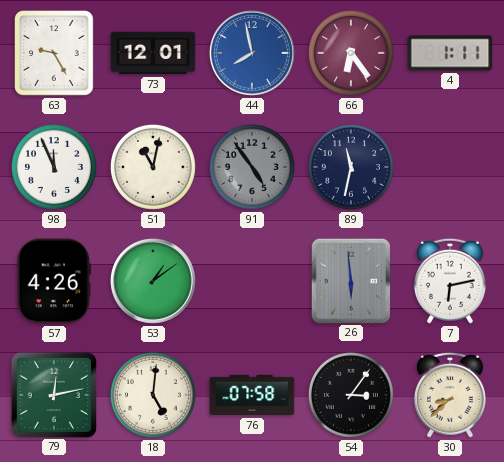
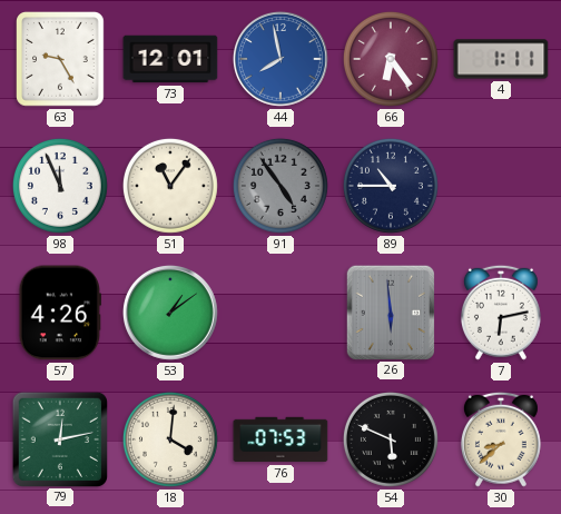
51: 11:02 -> 11:06
89: 11:32 -> 10:45
18: 5:01 -> 4:01
76: 07:58 -> 07:53
54: 3:06 -> 5:49
